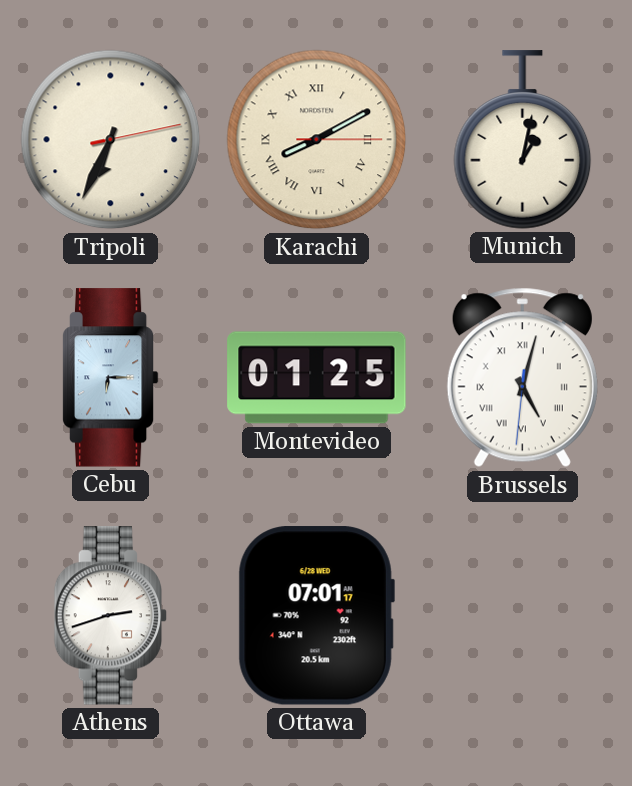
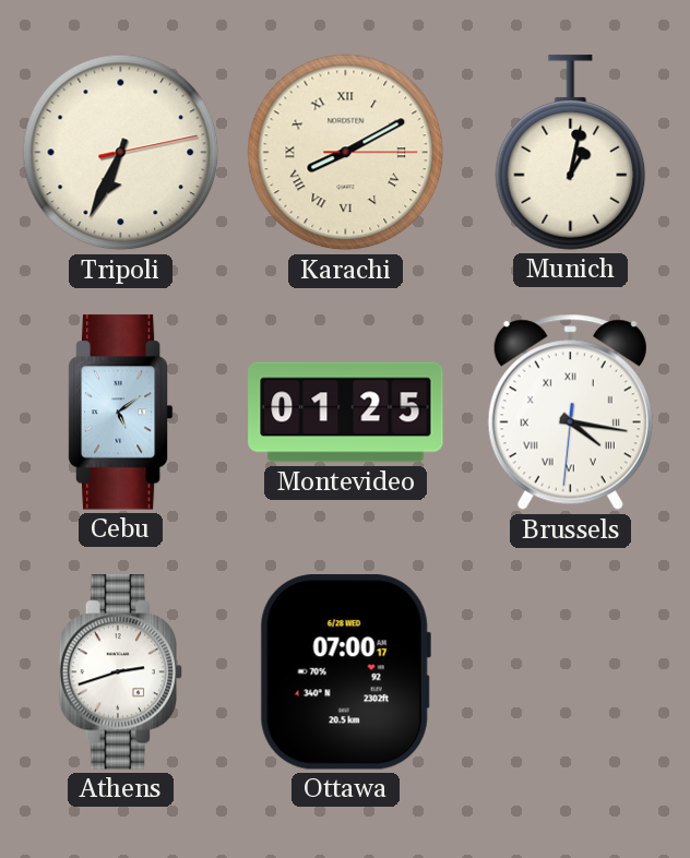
Cebu: 6:15 -> 5:09
Brussels: 5:02 -> 4:16
Ottawa: 07:01 -> 07:00
